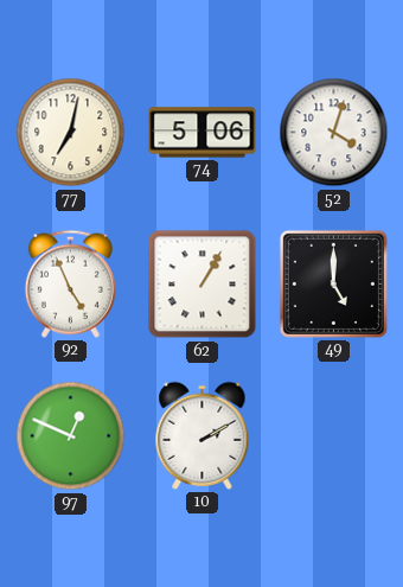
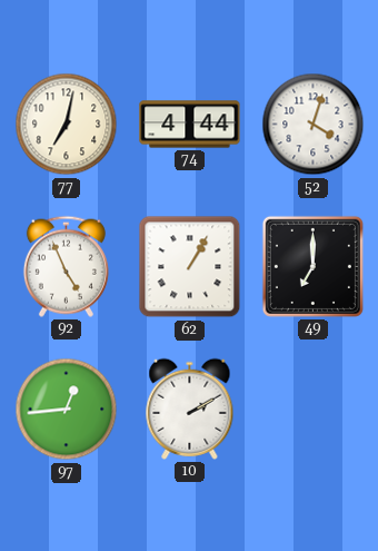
74: 5:06 -> 4:44
49: 5:00 -> 7:00
97: 12:49 -> 12:44
